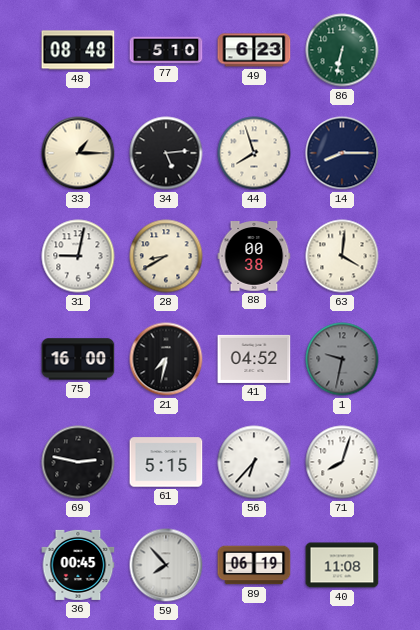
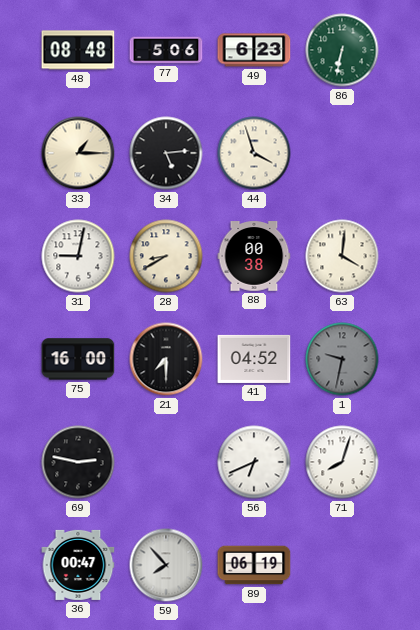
77: 5:10 -> 5:06
44: 7:57 -> 3:57
14: 8:15 -> none
21: 7:32 -> 7:30
61: 5:15 -> none
56: 6:37 -> 6:41
36: 00:45 -> 00:47
40: 11:08 -> none
